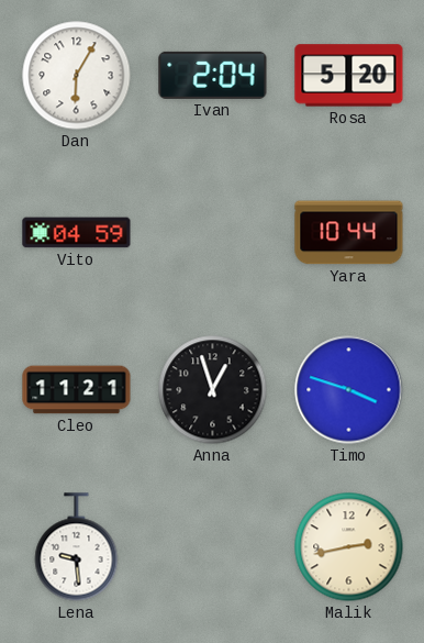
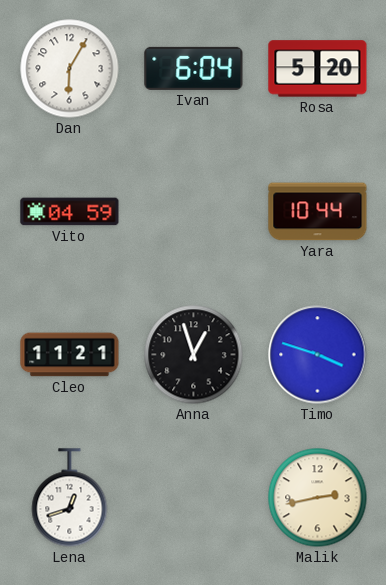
Ivan: 2:04 -> 6:04
Lena: 9:29 -> 12:42
